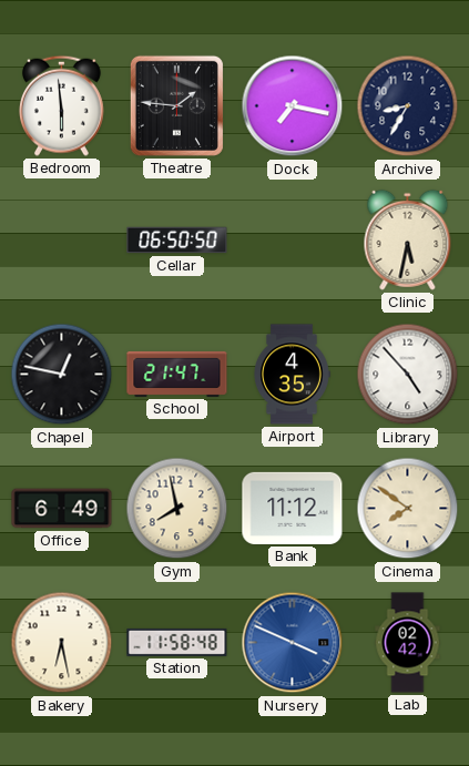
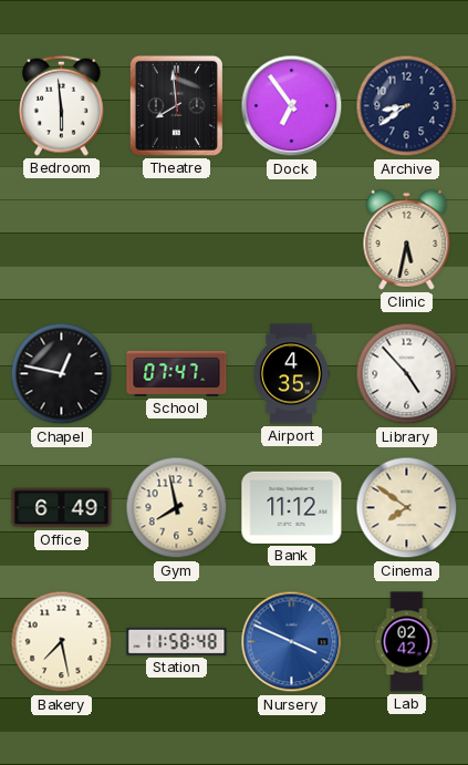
Theatre: 1:46 -> 7:59
Dock: 7:17 -> 6:54
Archive: 8:35 -> 8:39
Cellar: 06:50 -> none
School: 21:47 -> 07:47
Bakery: 6:28 -> 7:28
